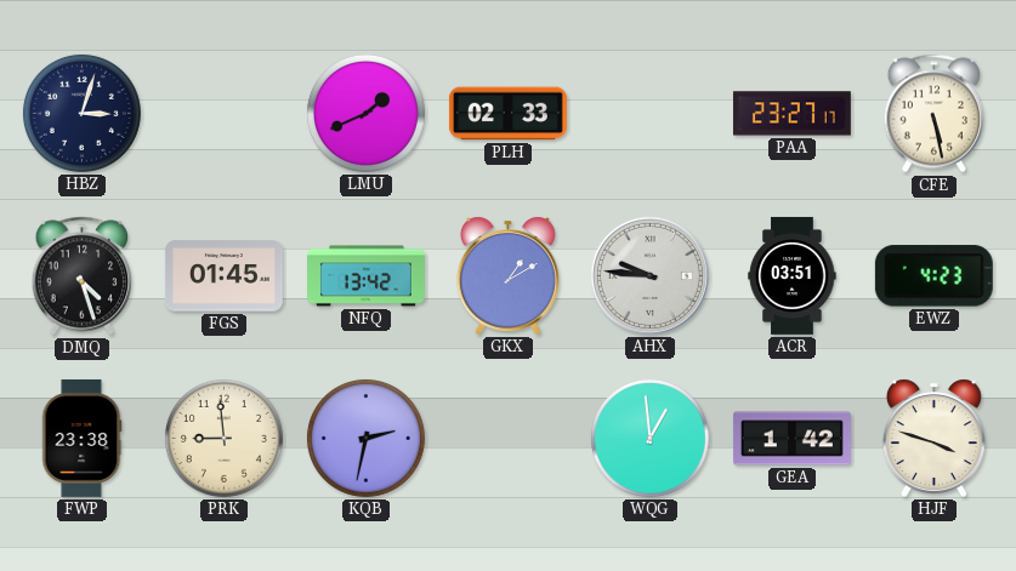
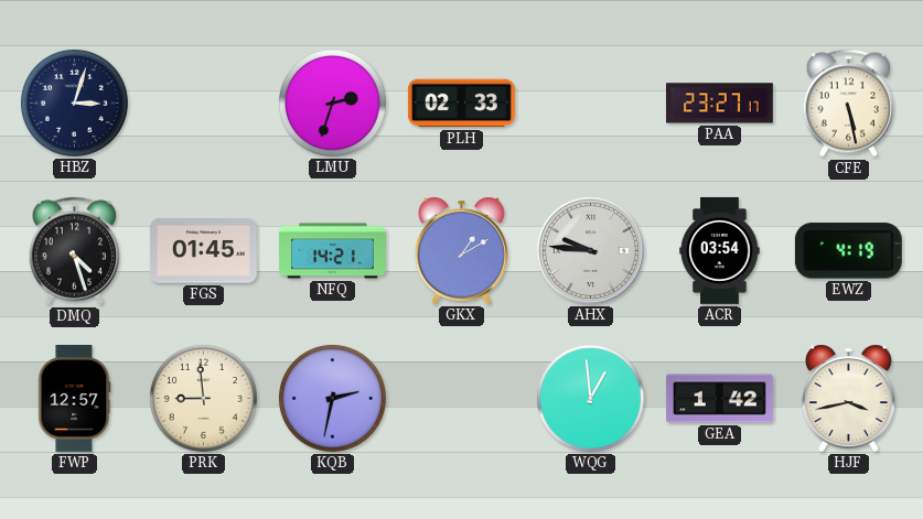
LMU: 1:41 -> 2:33
NFQ: 13:42 -> 14:21
ACR: 03:51 -> 03:54
EWZ: 4:23 -> 4:19
FWP: 23:38 -> 12:57
HJF: 3:48 -> 3:43
